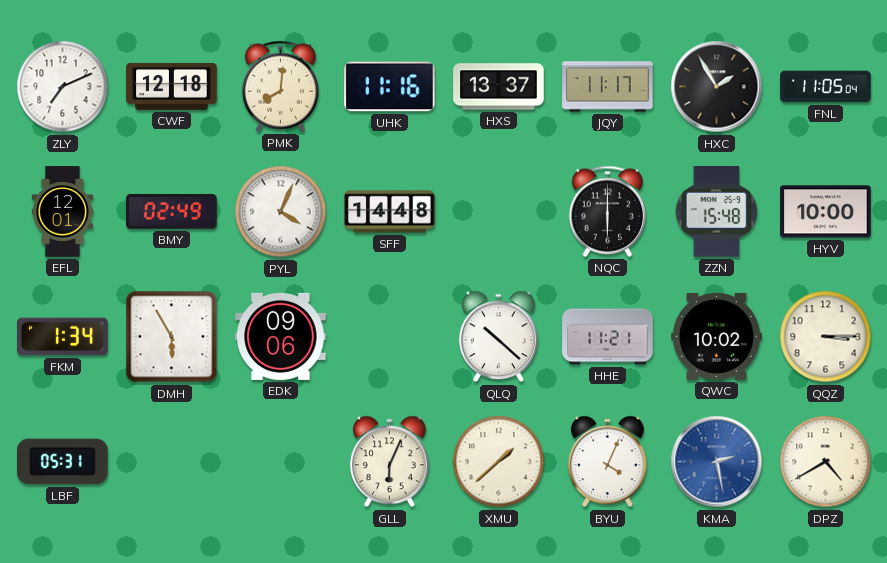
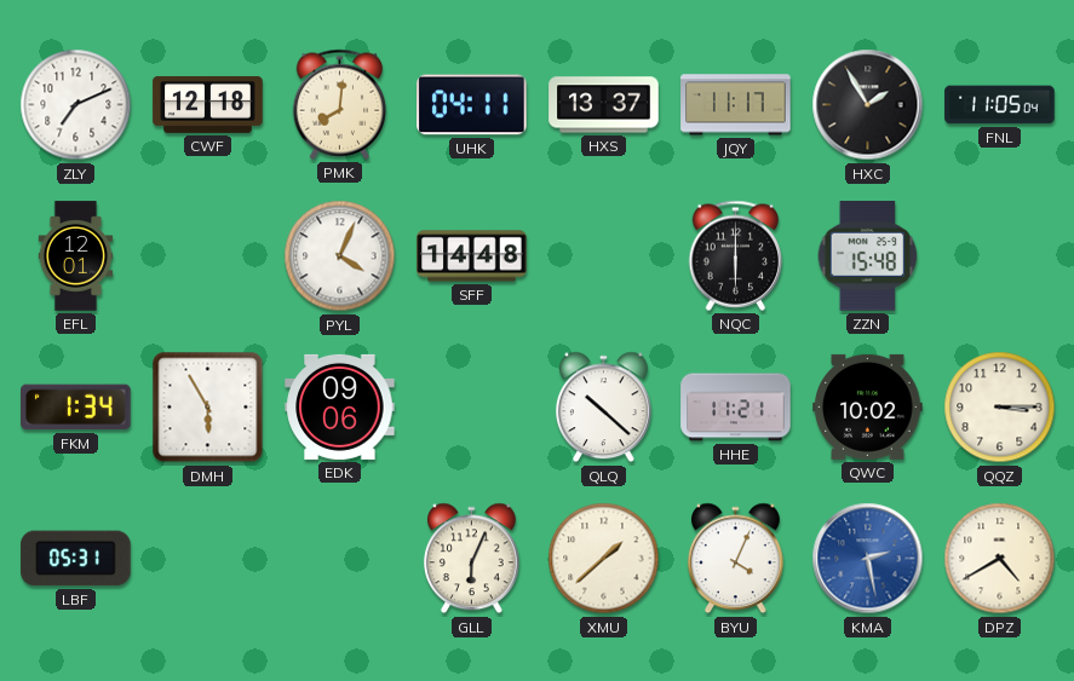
UHK: 11:16 -> 04:11
BMY: 02:49 -> none
HYV: 10:00 -> none
